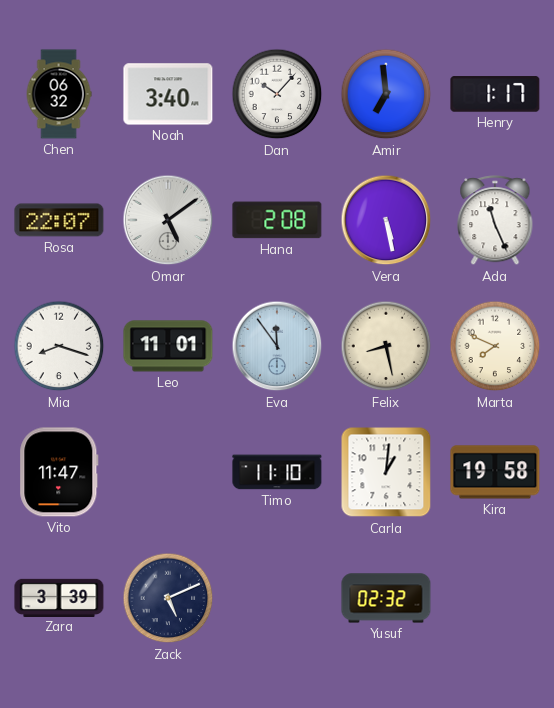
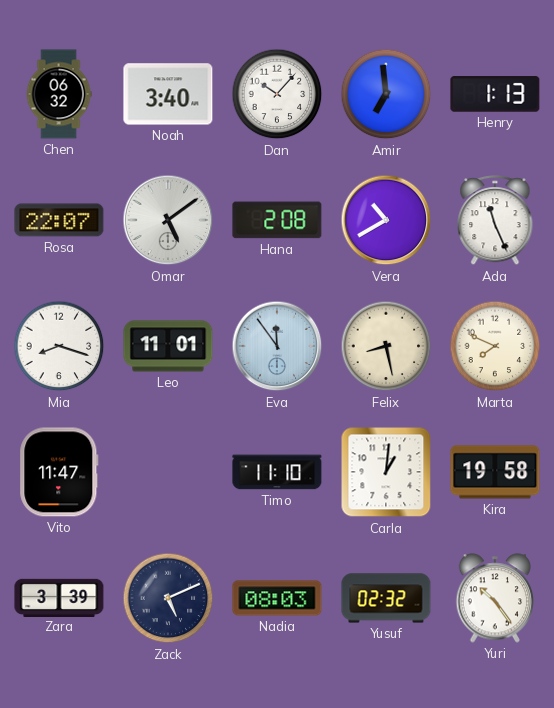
Henry: 1:17 -> 1:13
Vera: 5:28 -> 10:40
Nadia: none -> 08:03
Yuri: none -> 10:24
